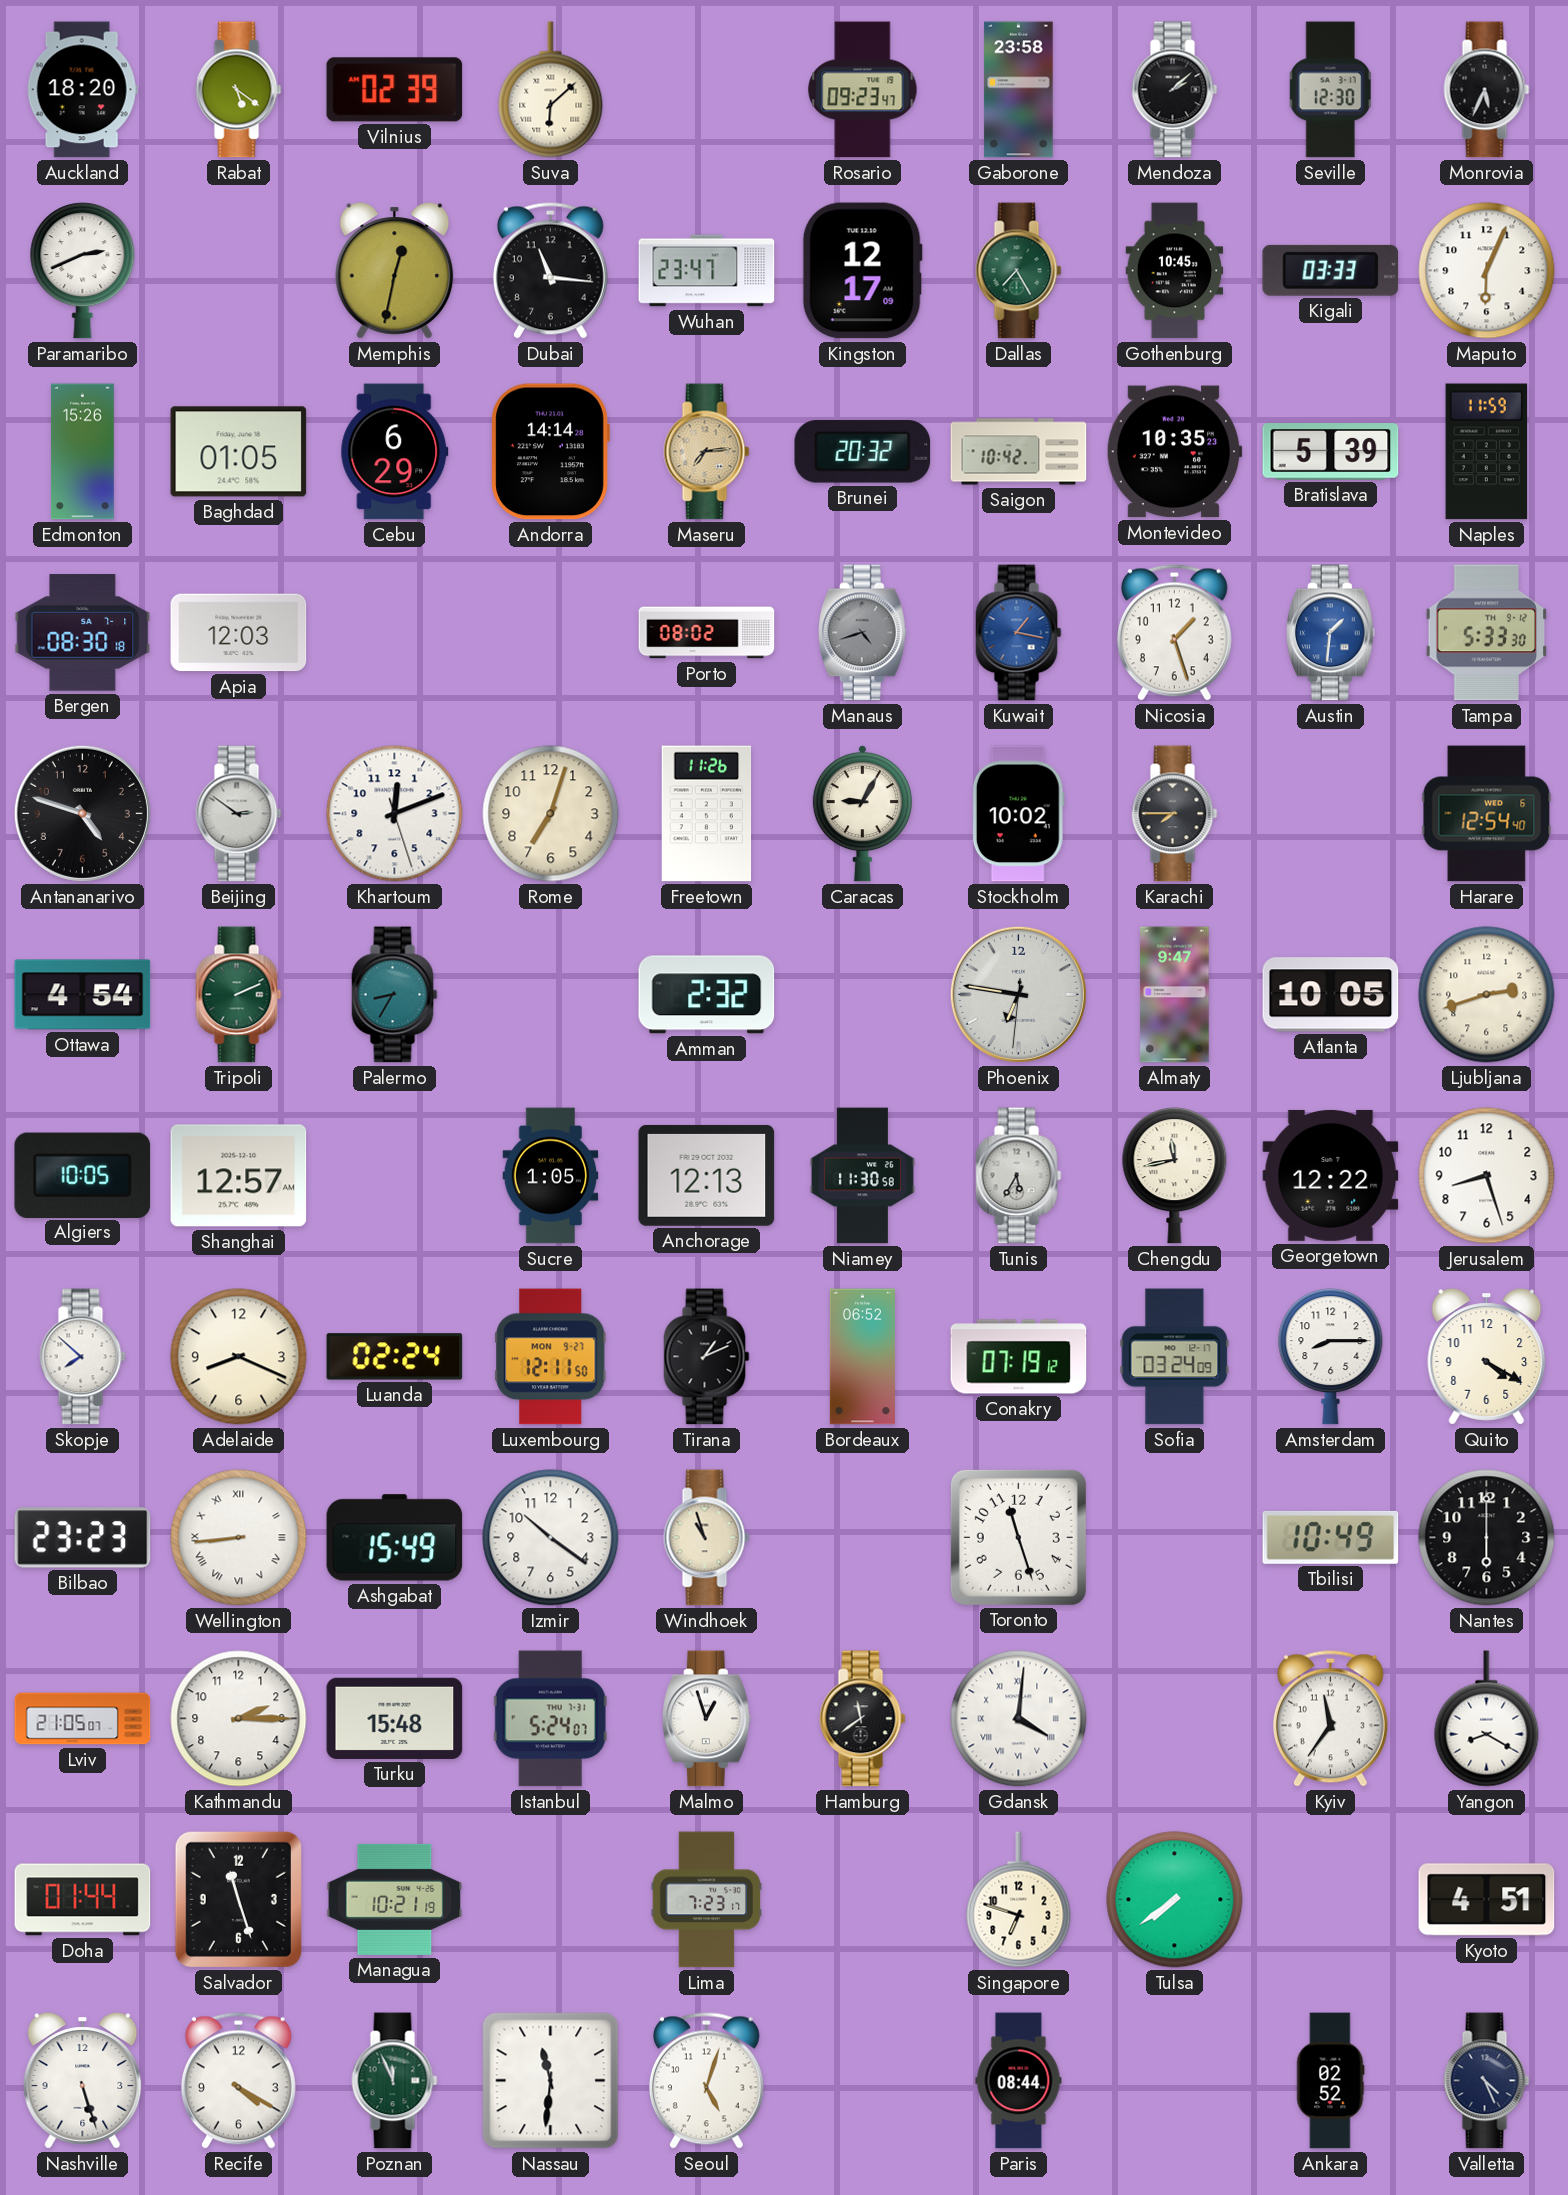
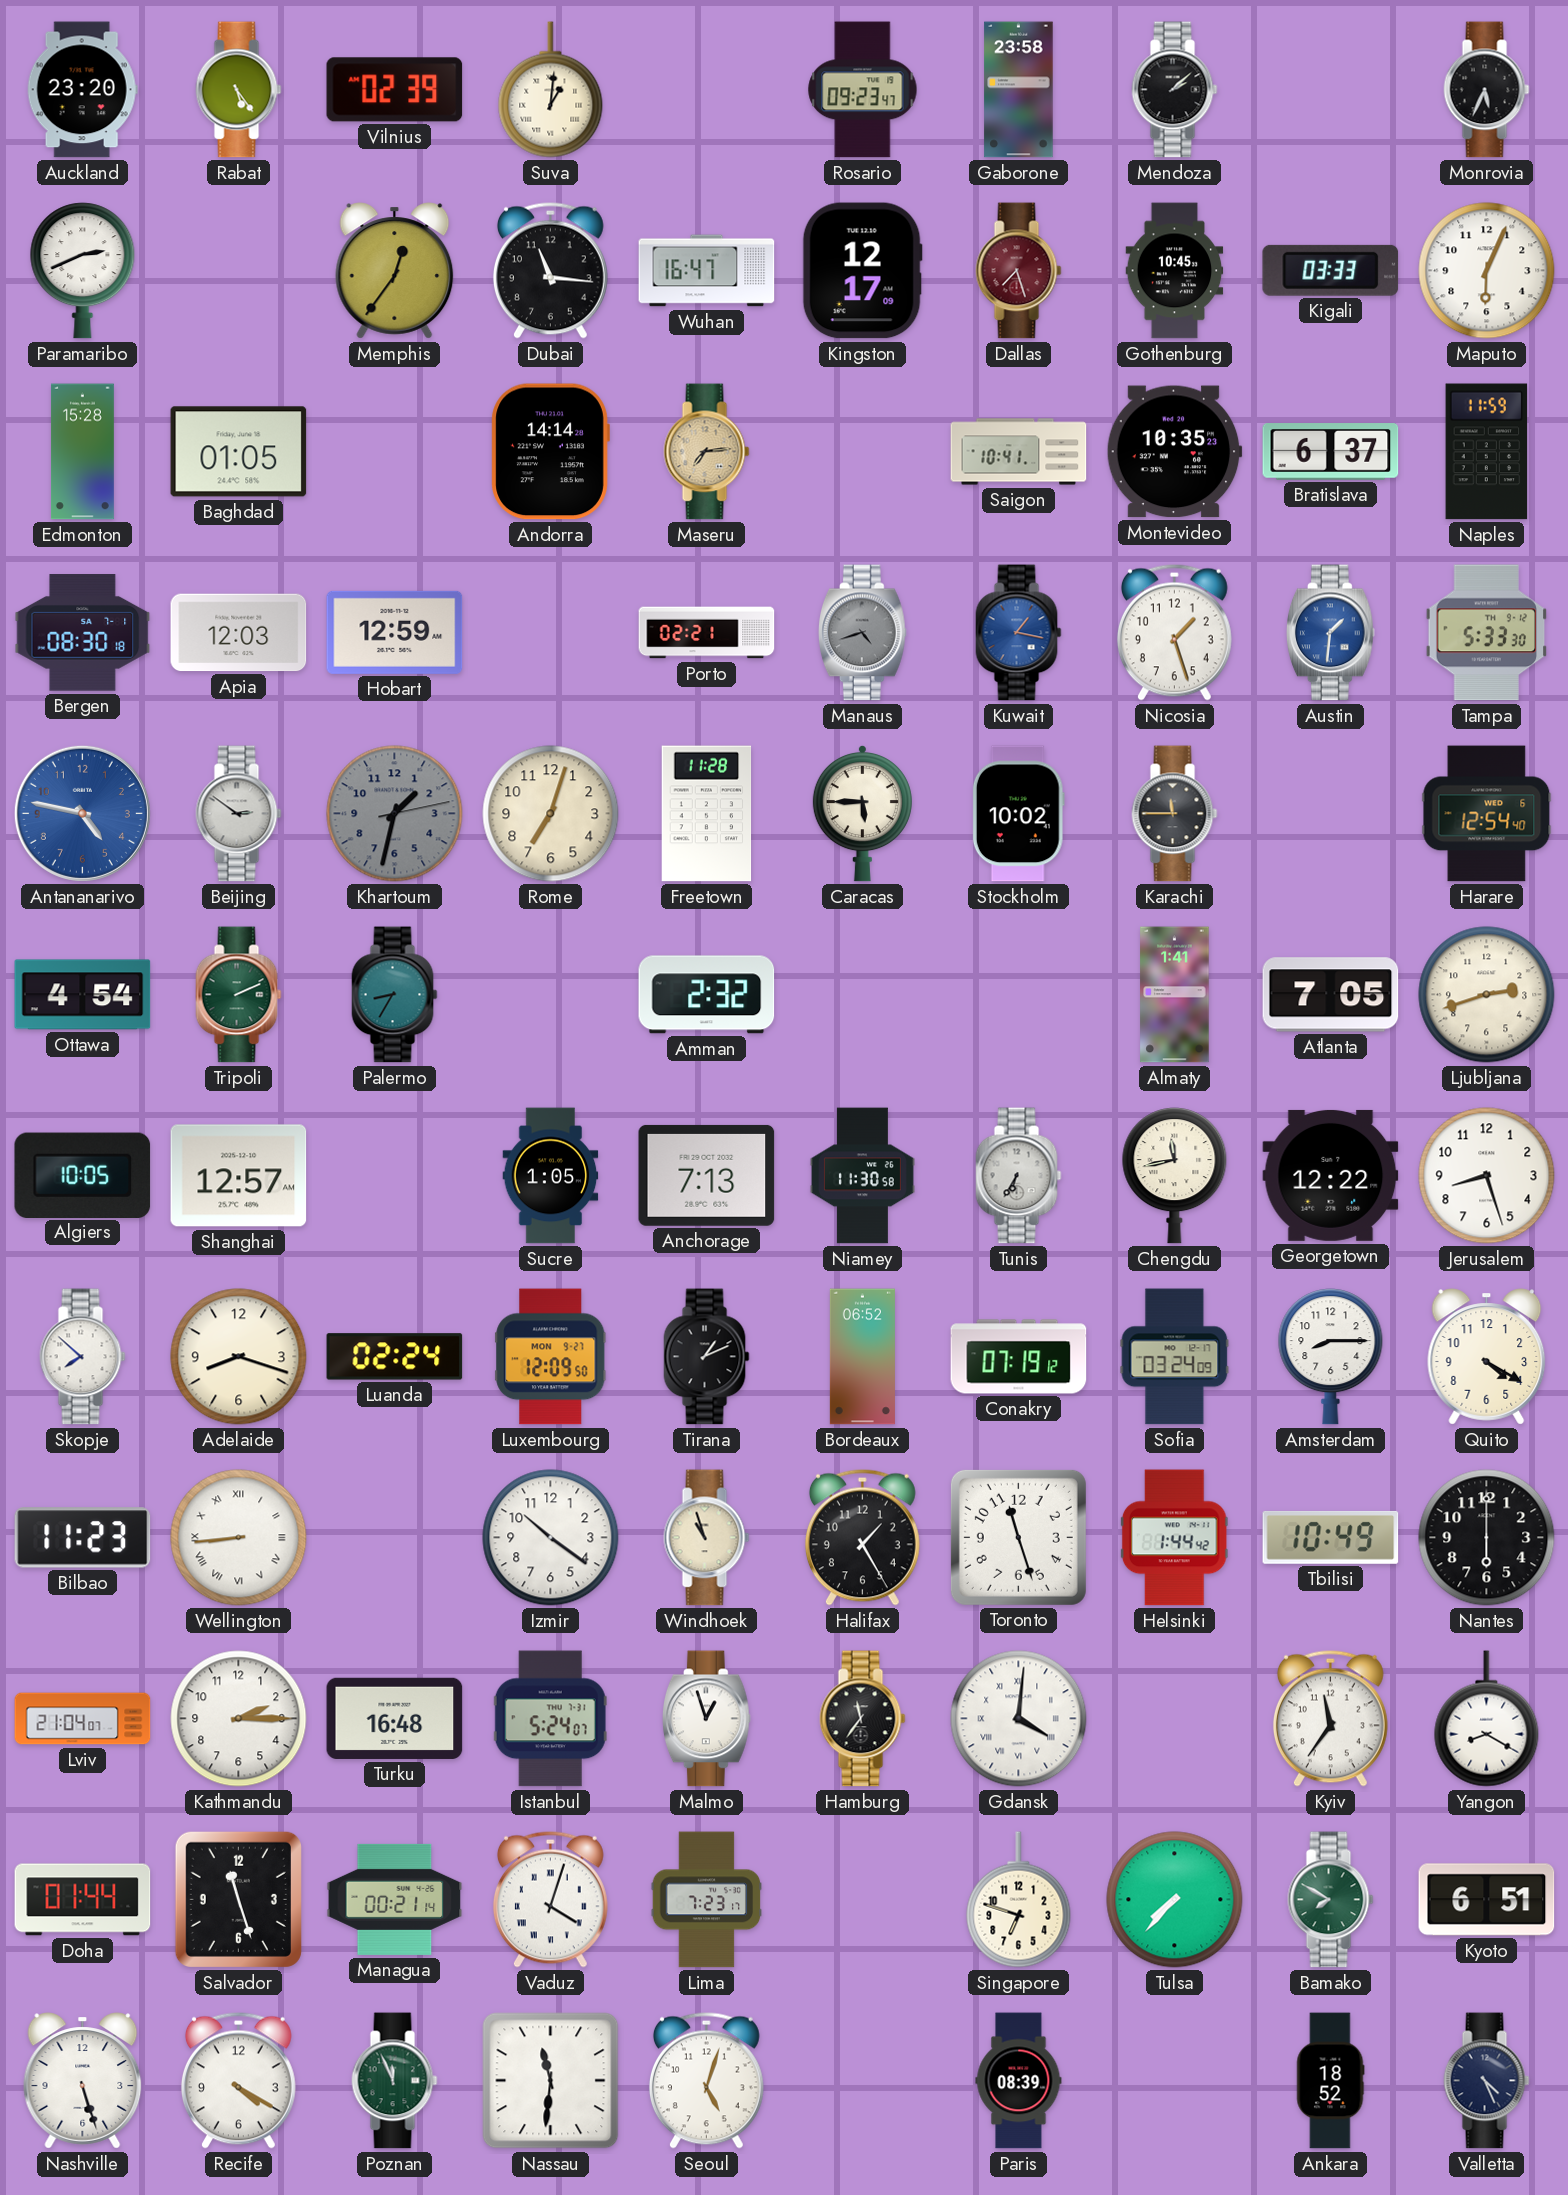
Auckland: 18:20 -> 23:20
Rabat: 5:21 -> 5:24
Suva: 6:08 -> 1:01
Seville: 12:30 -> none
Memphis: 12:32 -> 12:36
Wuhan: 23:47 -> 16:47
Dallas: 7:25 -> 7:27
Dallas dial: green -> burgundy
Edmonton: 15:26 -> 15:28
Cebu: 6:29 -> none
Brunei: 20:32 -> none
Saigon: 10:42 -> 10:41
Bratislava: 5:39 -> 6:37
Hobart: none -> 12:59
Porto: 08:02 -> 02:21
Antananarivo: 4:48 -> 4:47
Antananarivo dial: black -> blue
Khartoum: 12:11 -> 1:32
Khartoum dial: white -> grey
Freetown: 11:26 -> 11:28
Caracas: 9:05 -> 5:45
Karachi: 7:45 -> 11:45
Phoenix: 6:46 -> none
Almaty: 9:47 -> 1:41
Atlanta: 10:05 -> 7:05
Anchorage: 12:13 -> 7:13
Tunis: 5:35 -> 6:35
Adelaide: 8:19 -> 8:18
Luxembourg: 12:11 -> 12:09
Bilbao: 23:23 -> 11:23
Ashgabat: 15:49 -> none
Halifax: none -> 1:25
Helsinki: none -> 1:44
Lviv: 21:05 -> 21:04
Turku: 15:48 -> 16:48
Hamburg: 11:39 -> 11:36
Managua: 10:21 -> 00:21
Vaduz: none -> 4:03
Tulsa: 7:39 -> 7:37
Bamako: none -> 7:50
Kyoto: 4:51 -> 6:51
Paris: 08:44 -> 08:39
Ankara: 02:52 -> 18:52
